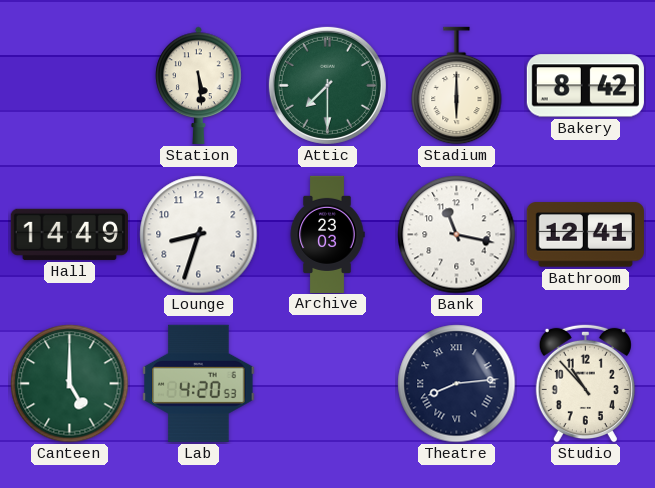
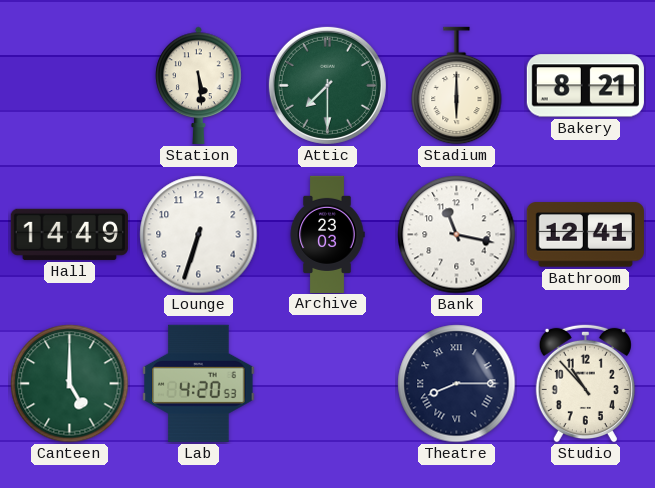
Bakery: 8:42 -> 8:21
Lounge: 8:33 -> 6:33
Theatre: 8:14 -> 8:15
